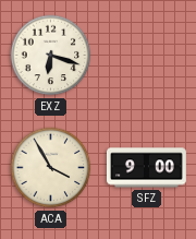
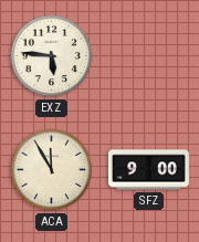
EXZ: 6:18 -> 5:46
ACA: 3:55 -> 11:55
